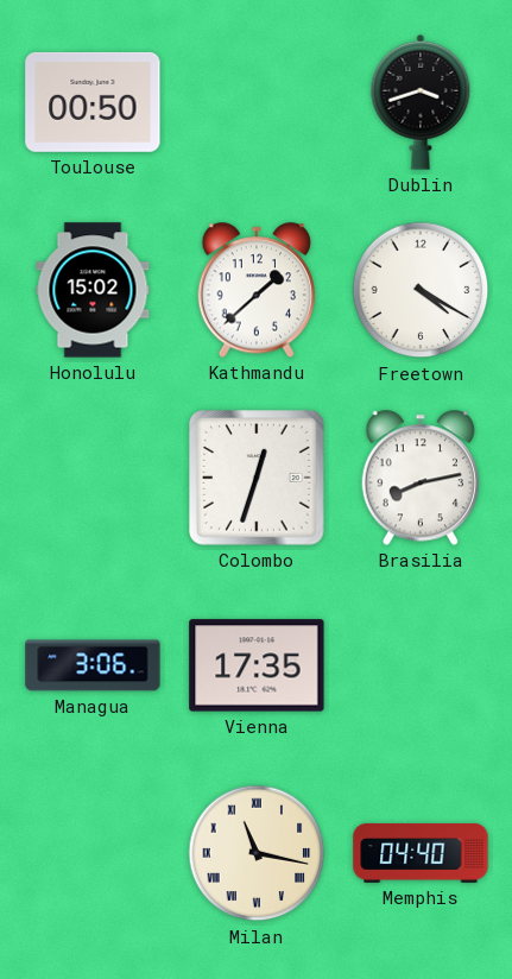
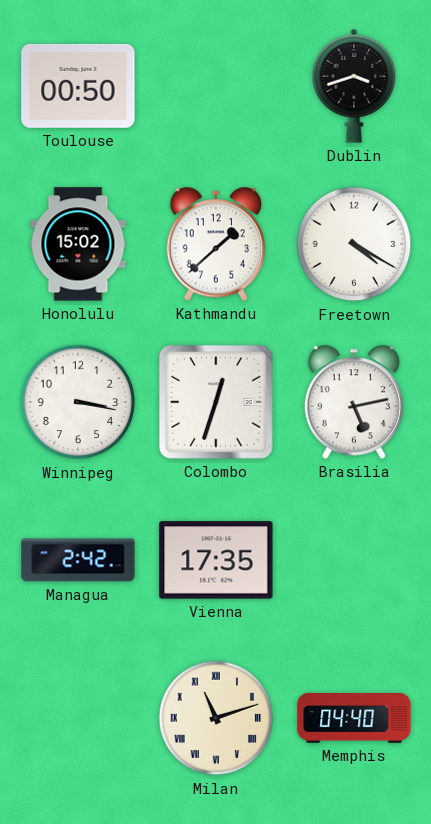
Winnipeg: none -> 3:17
Brasilia: 8:13 -> 5:13
Managua: 3:06 -> 2:42
Milan: 11:17 -> 11:12
